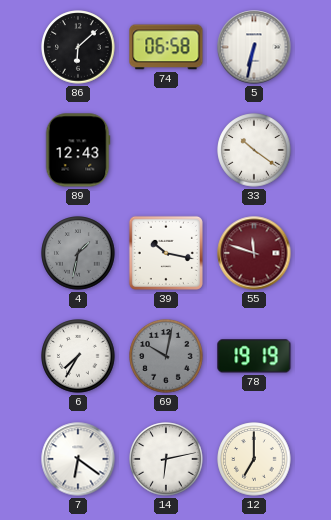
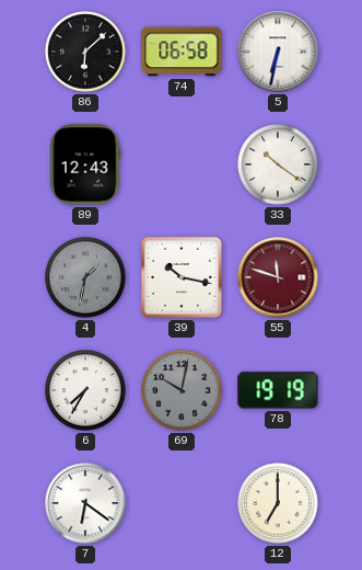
14: 6:13 -> none
